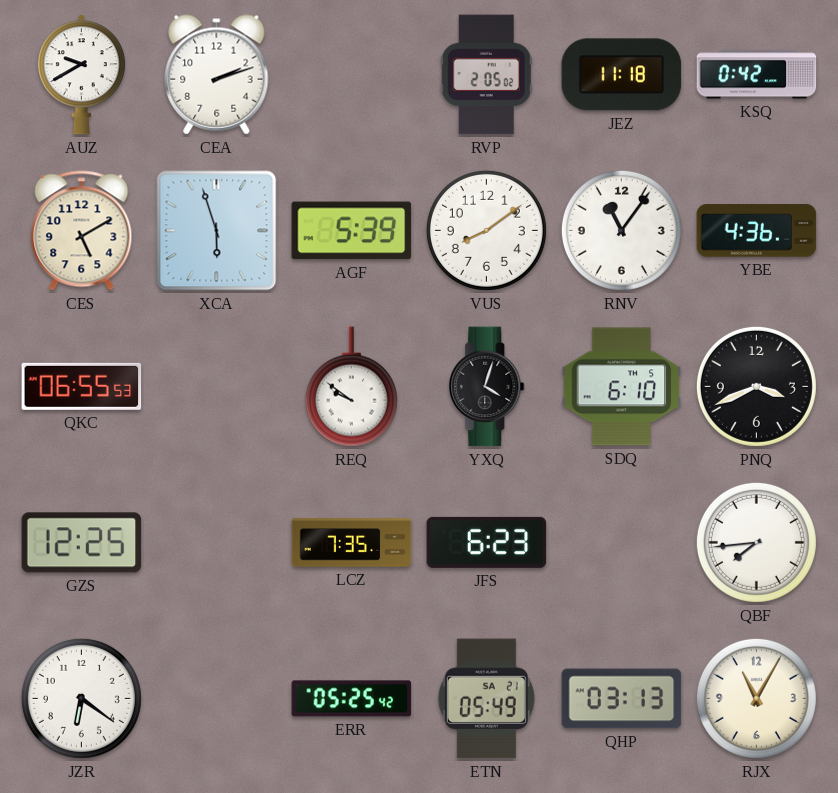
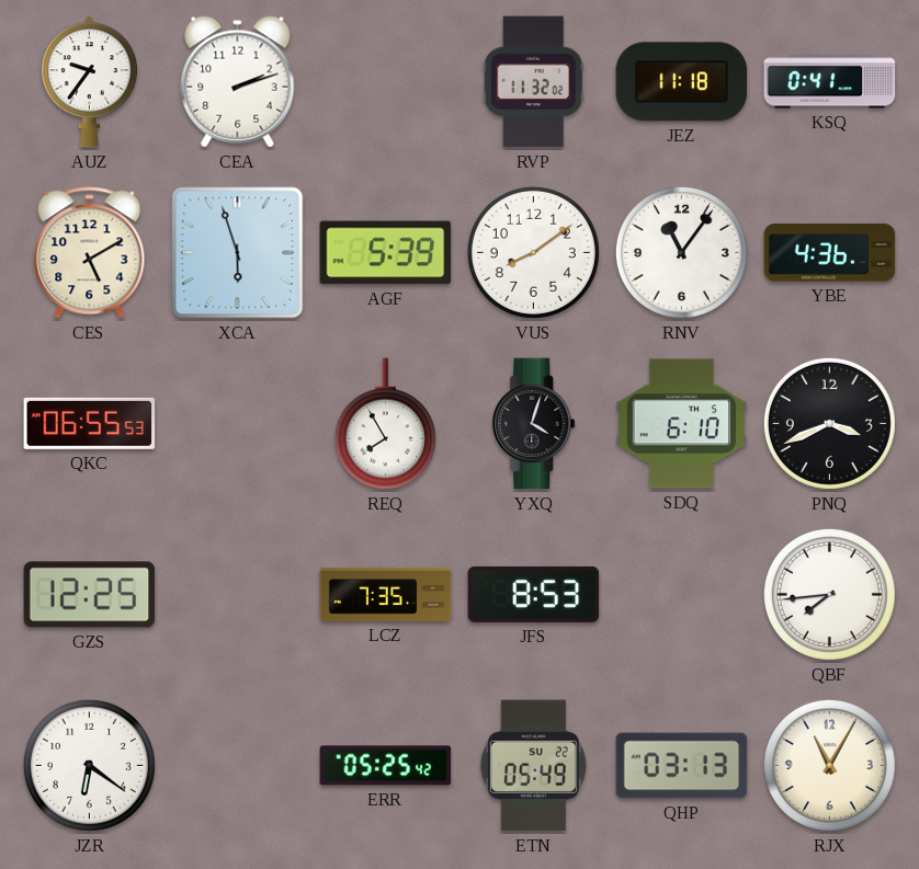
AUZ: 9:40 -> 9:36
RVP: 2:05 -> 11:32
KSQ: 0:42 -> 0:41
REQ: 9:51 -> 7:55
JFS: 6:23 -> 8:53
ETN date: SA 21 -> SU 22
